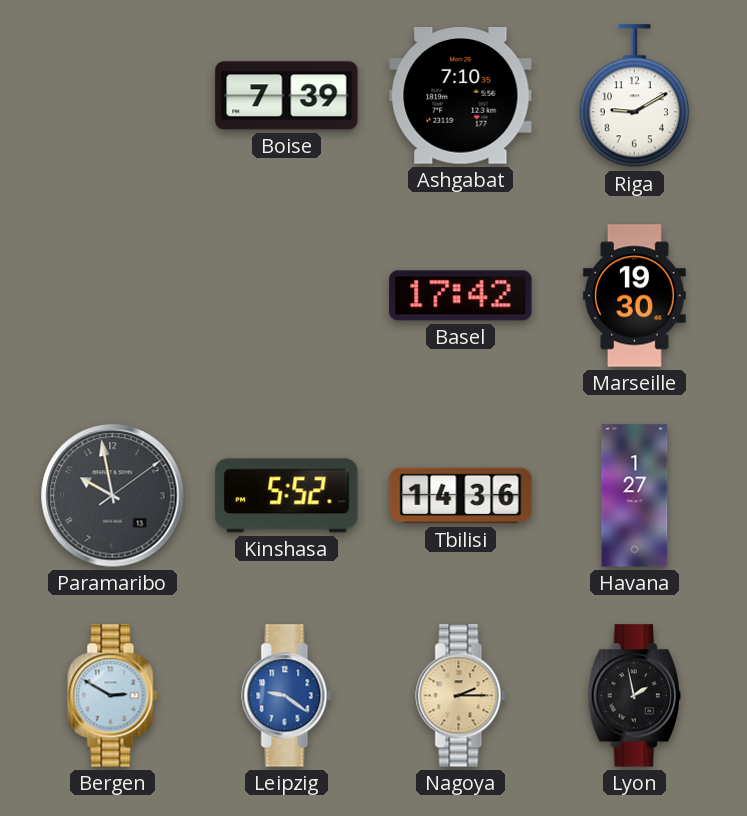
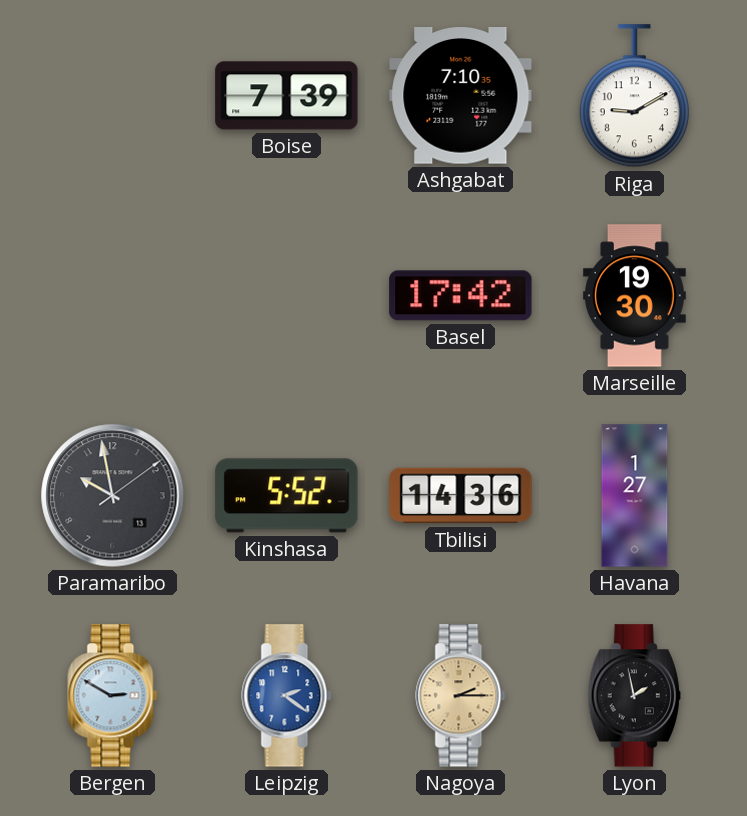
Leipzig: 9:21 -> 2:21
